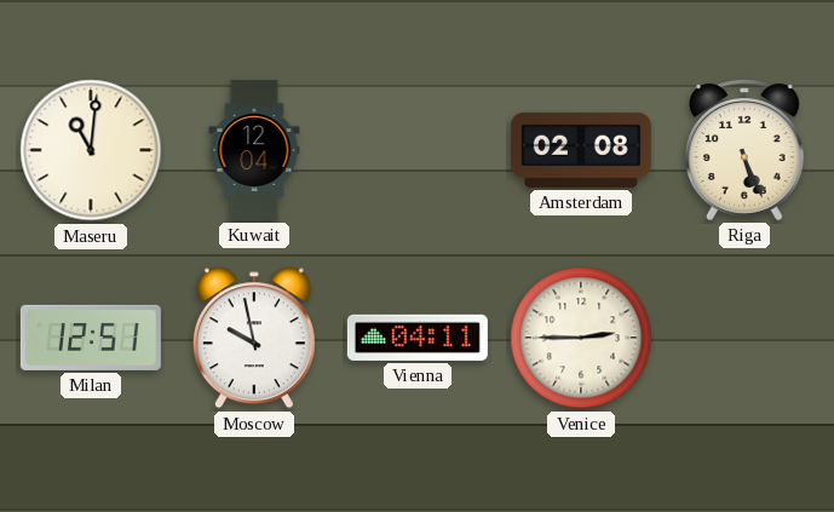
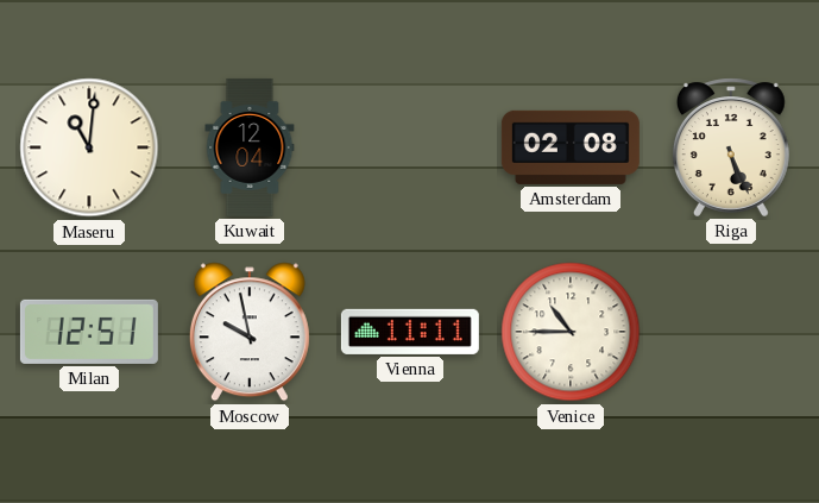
Vienna: 04:11 -> 11:11
Venice: 2:45 -> 10:45
